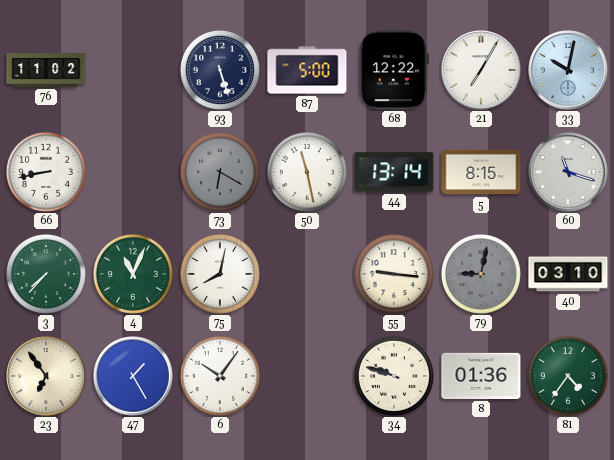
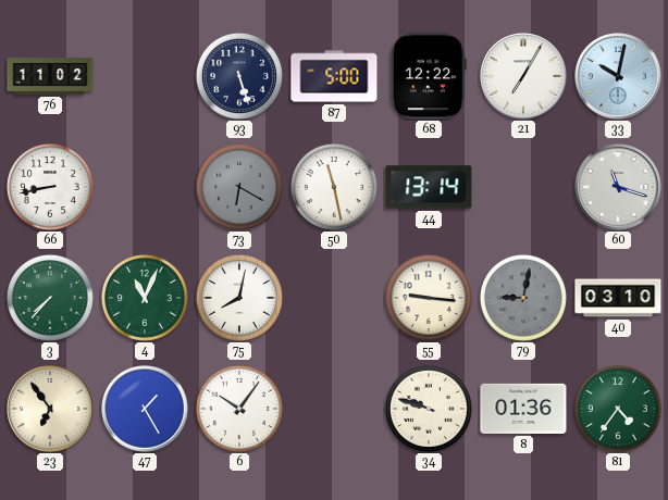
5: 8:15 -> none
